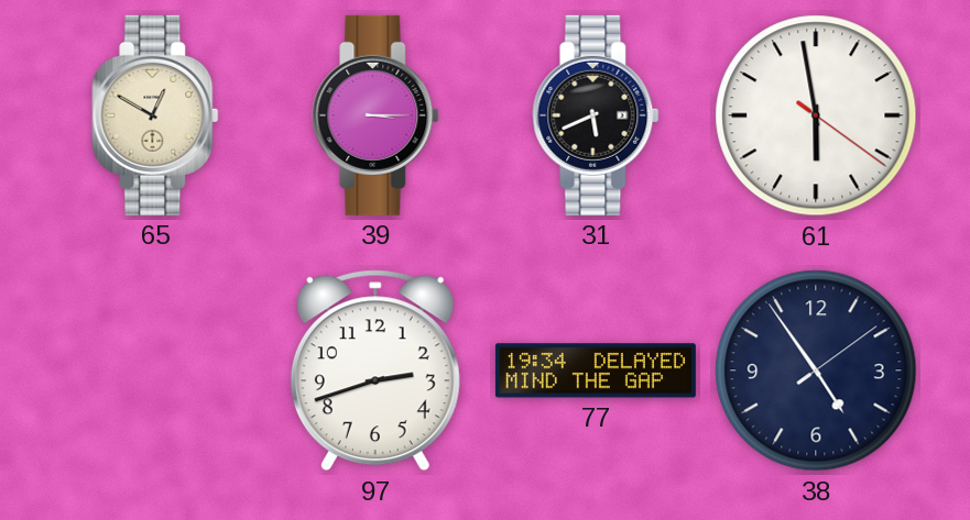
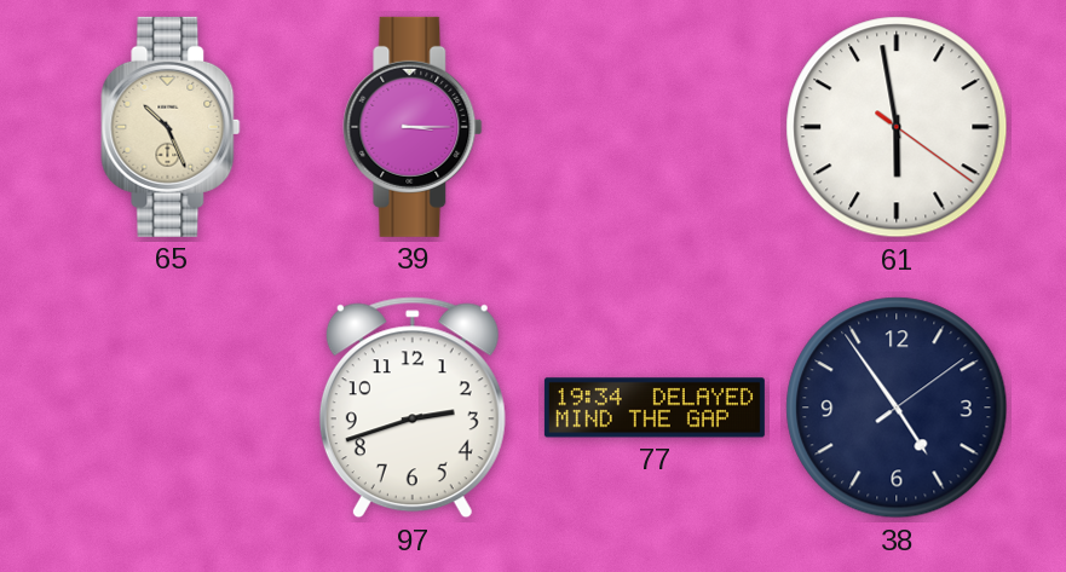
65: 12:50 -> 10:26
31: 5:41 -> none
